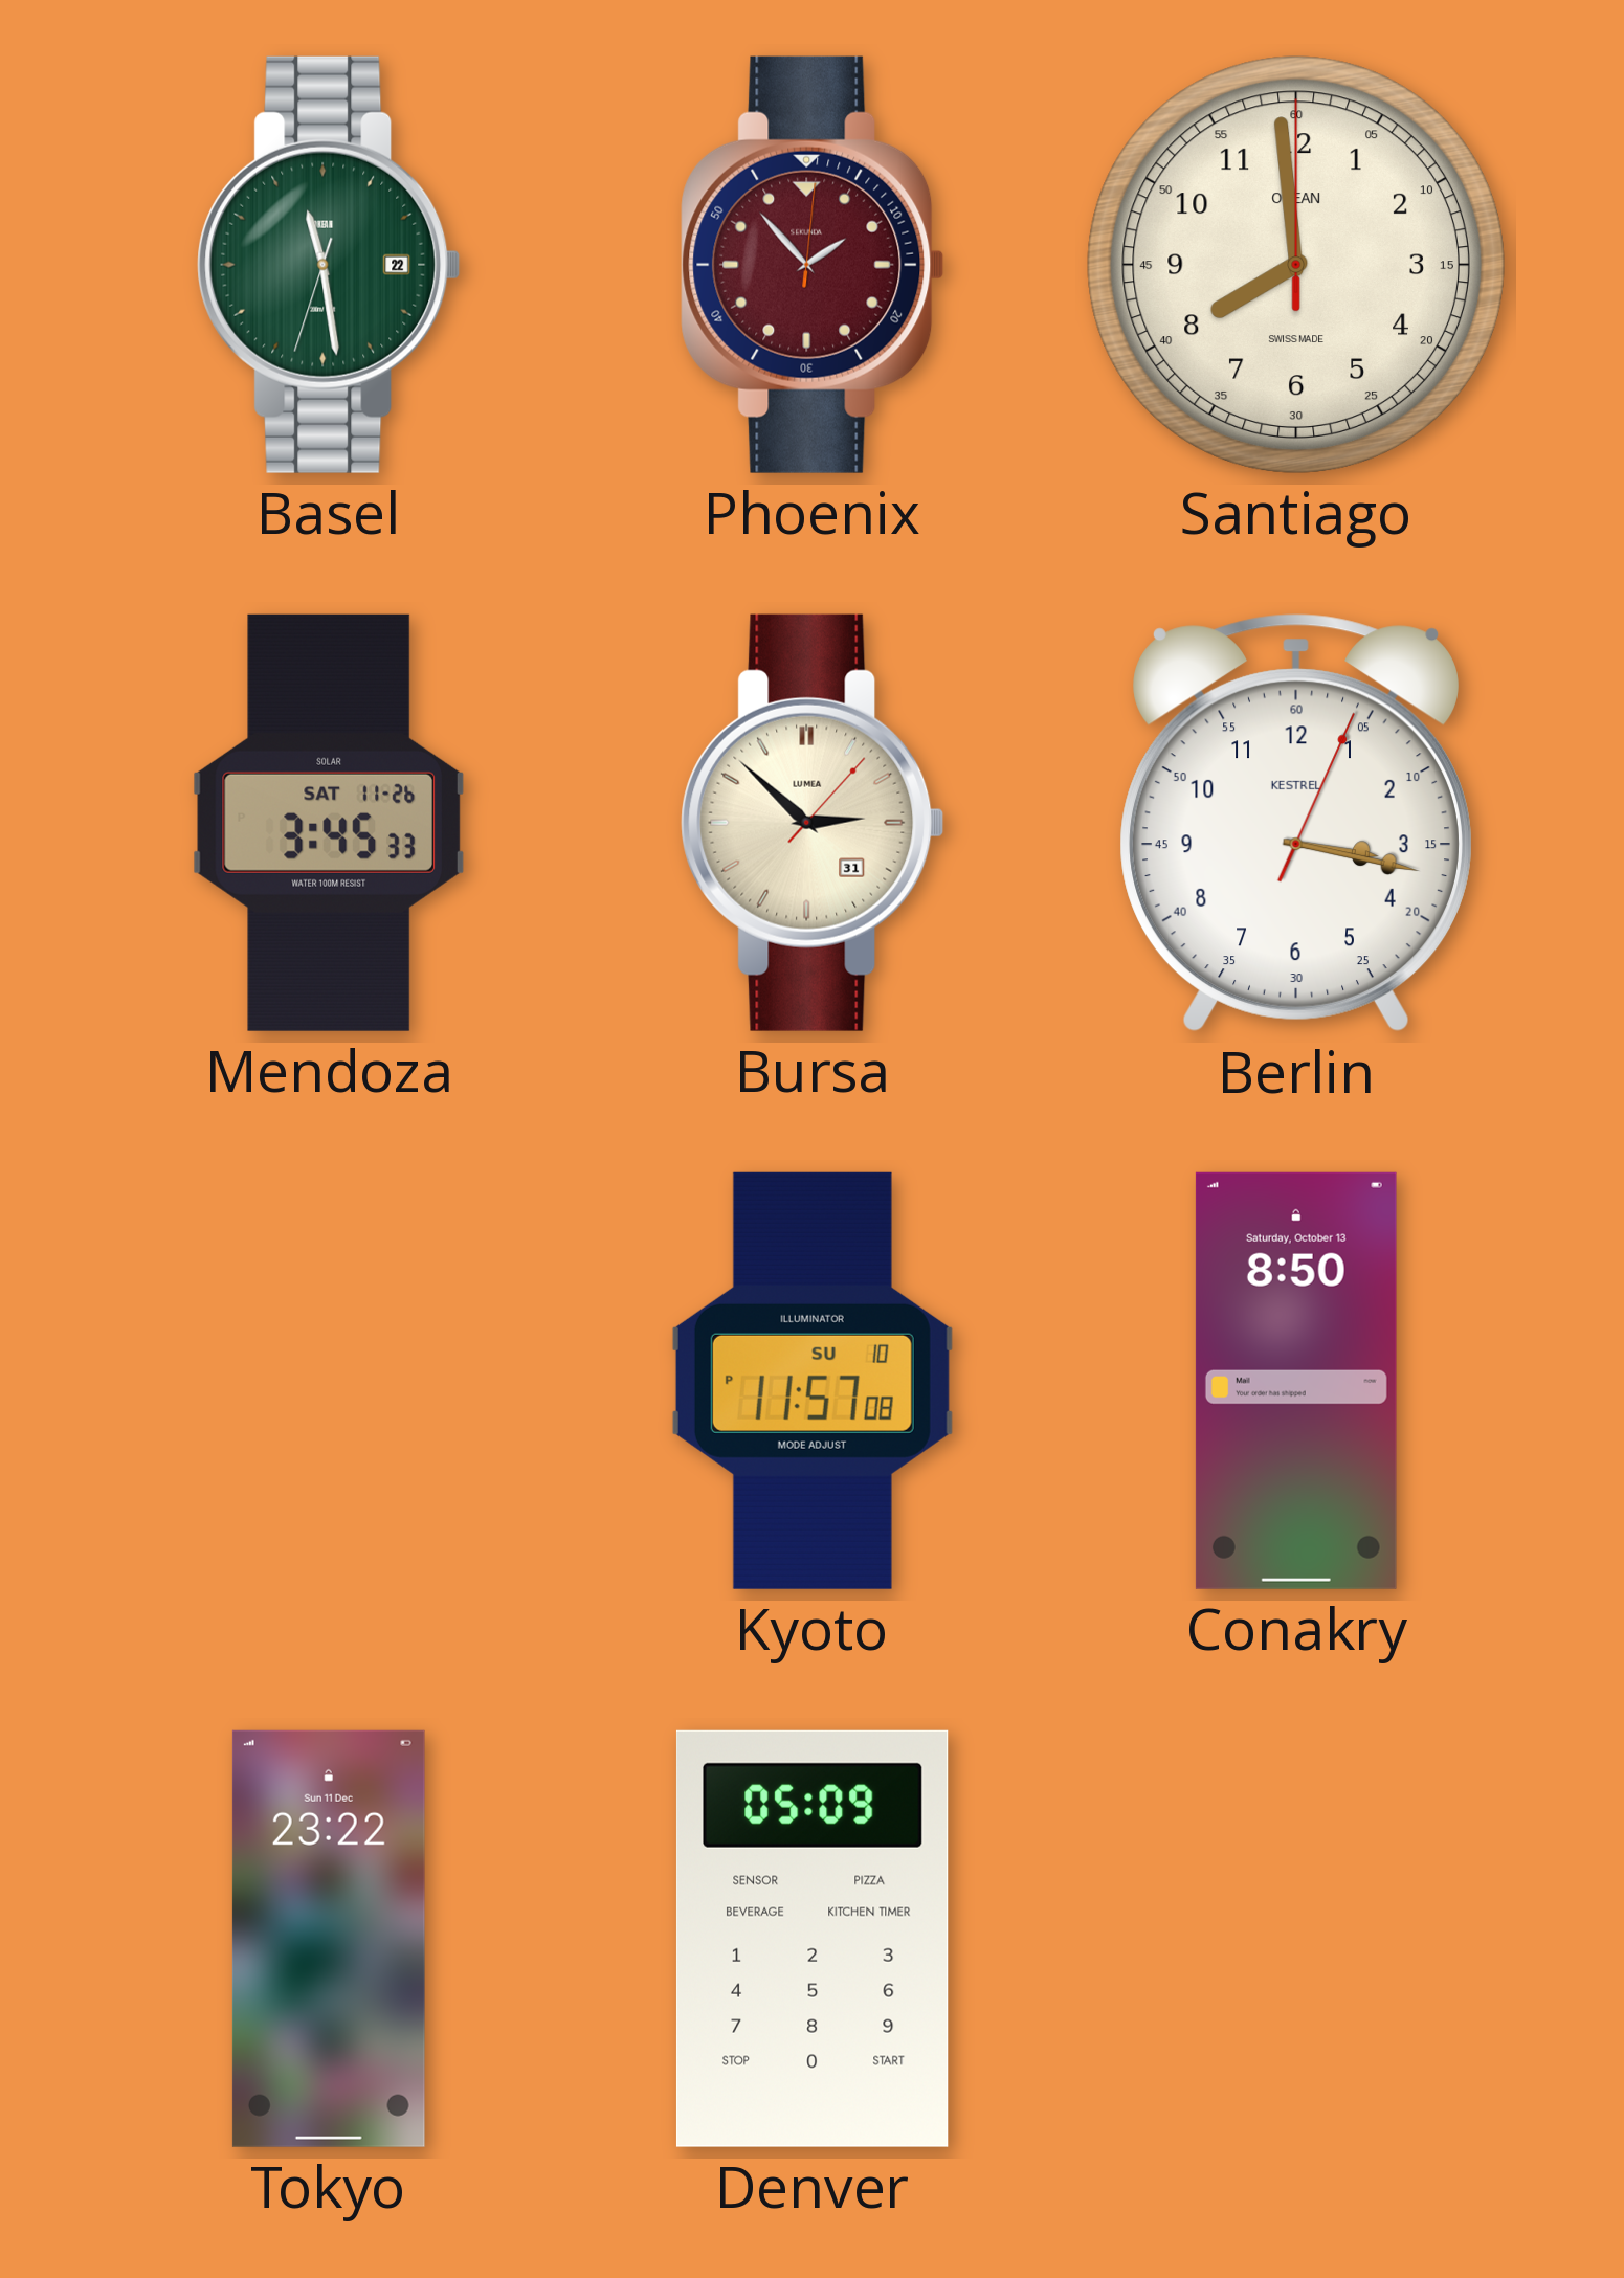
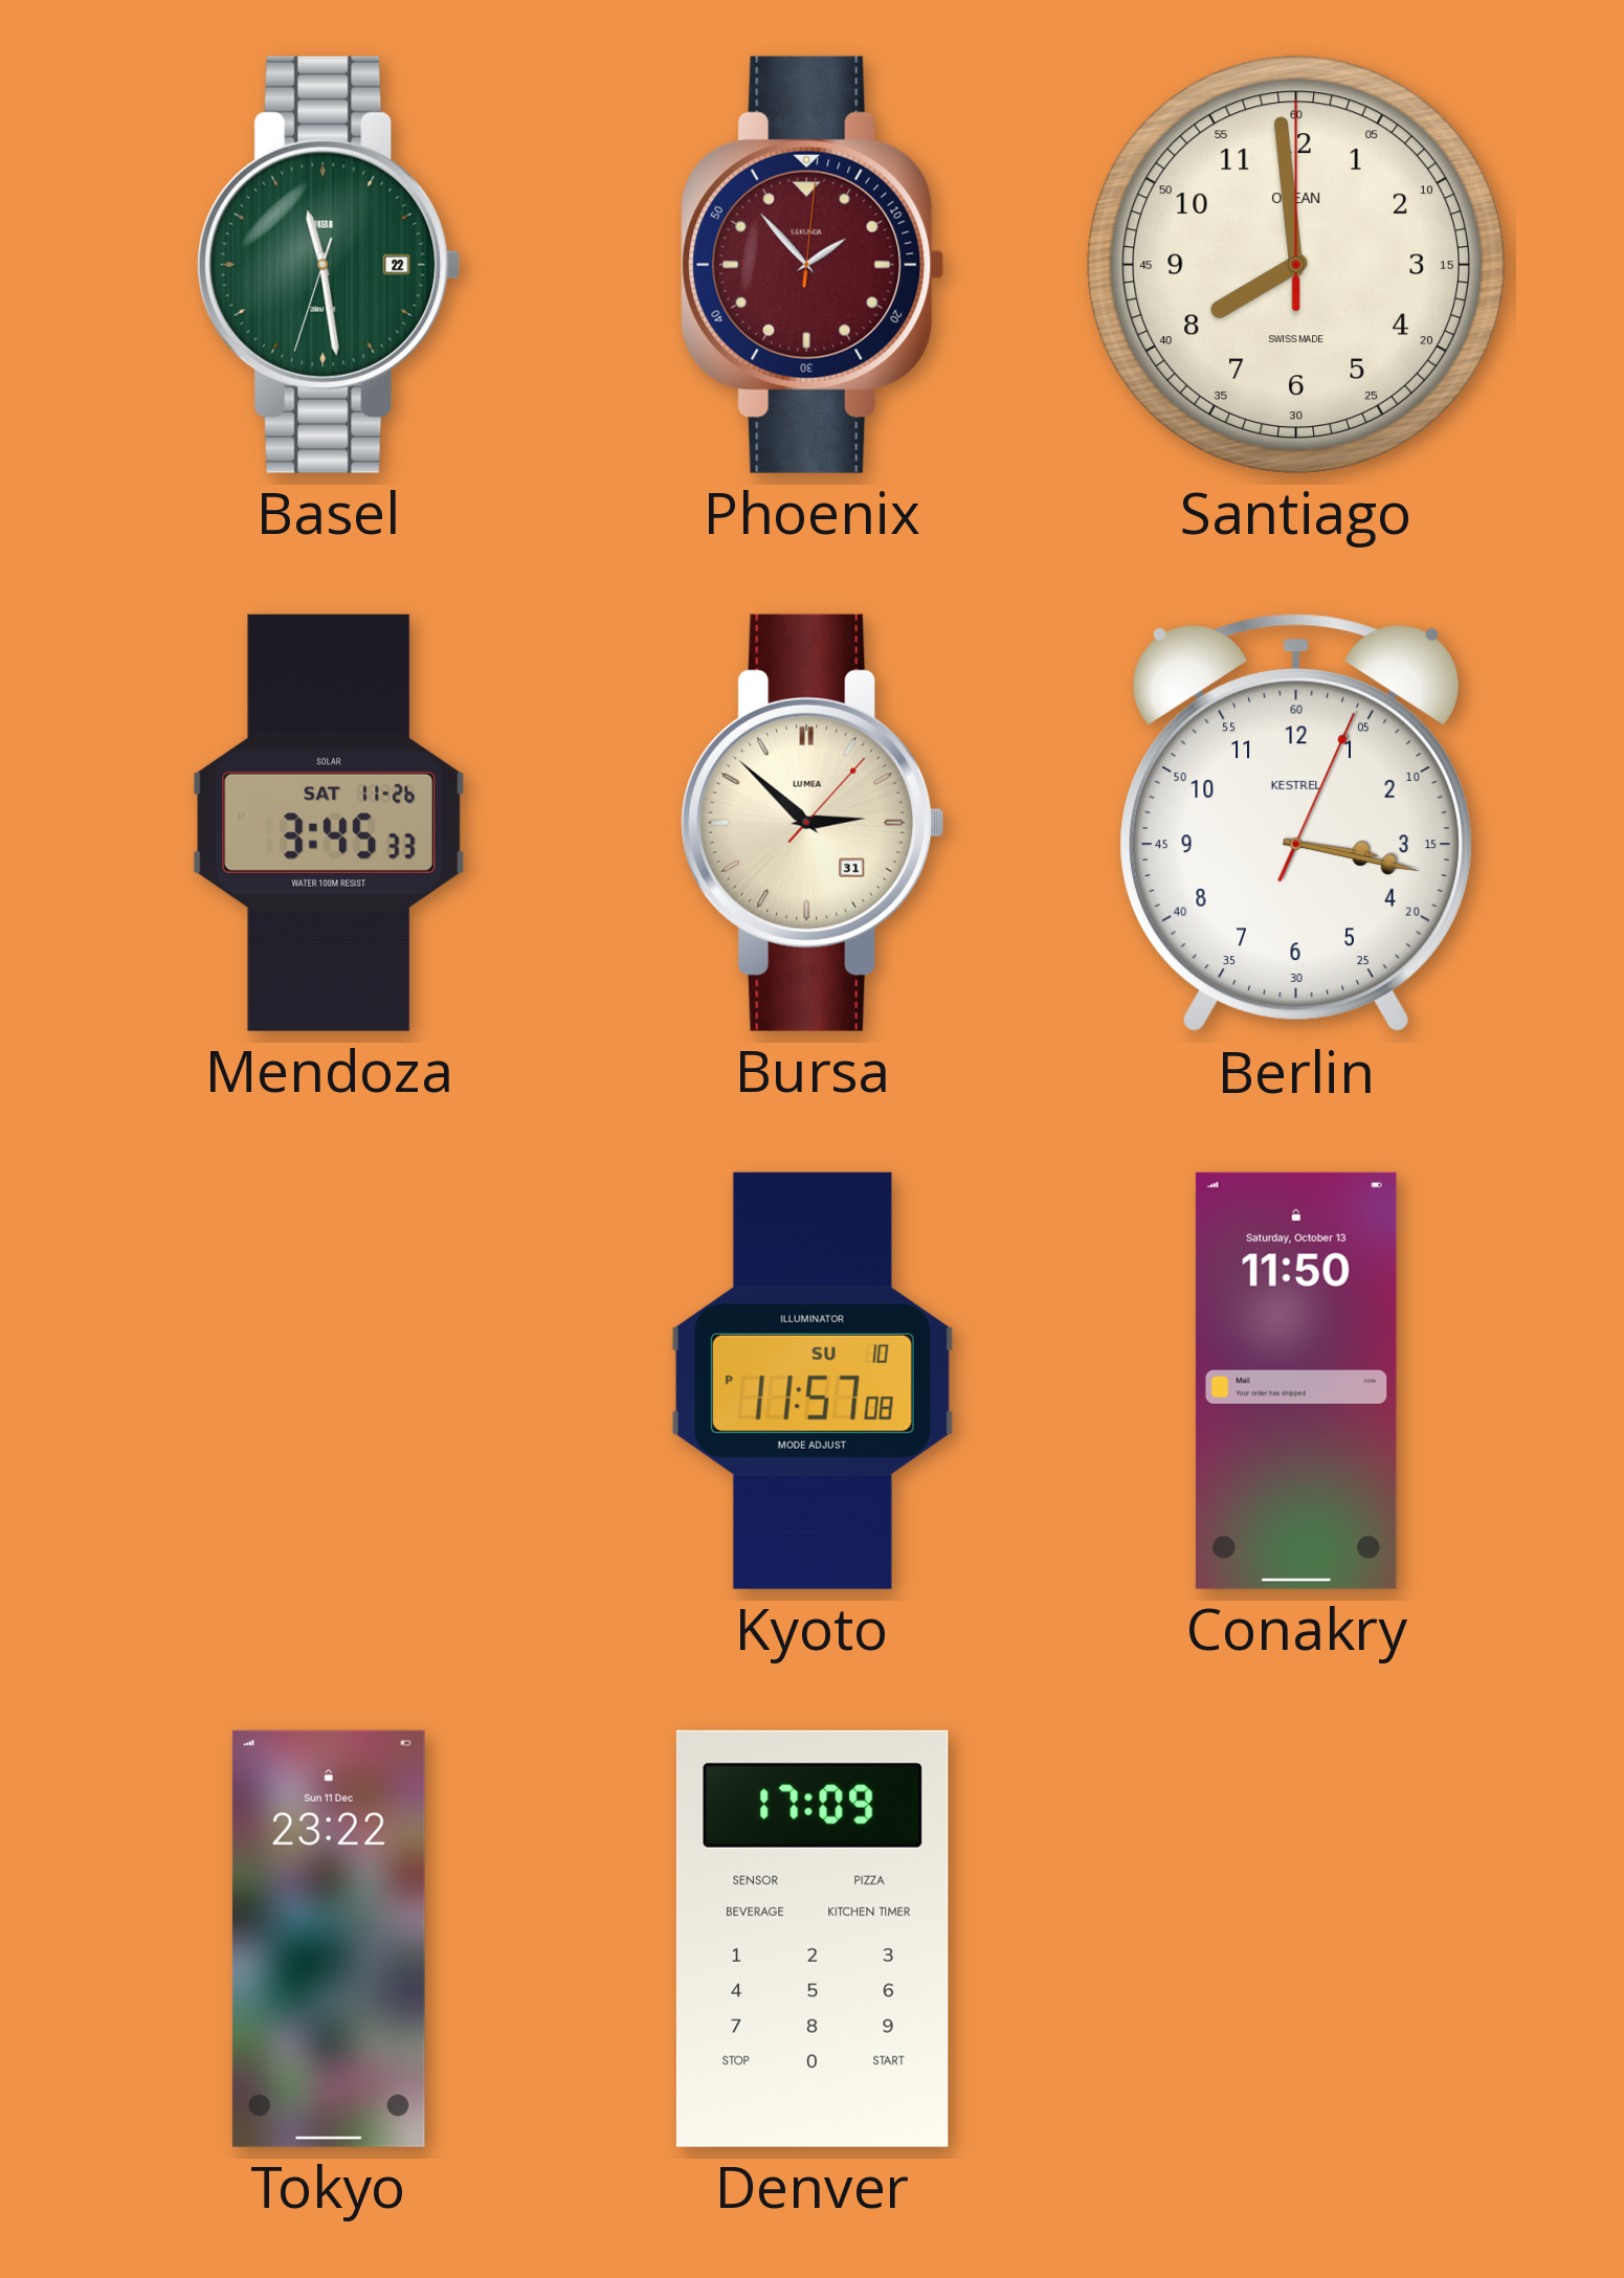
Conakry: 8:50 -> 11:50
Denver: 05:09 -> 17:09
